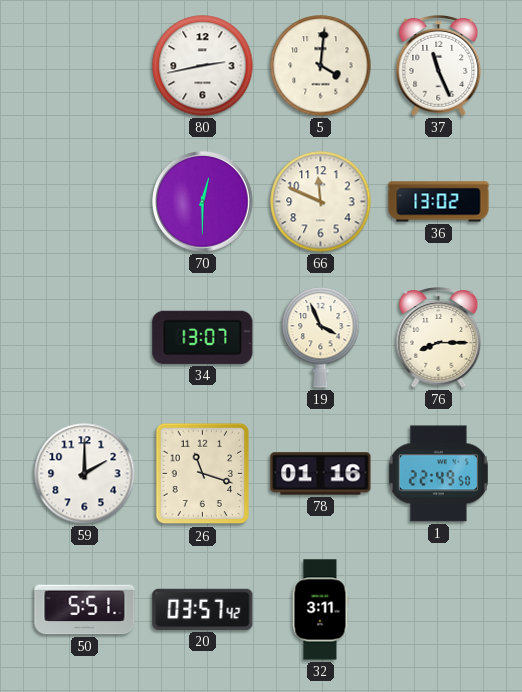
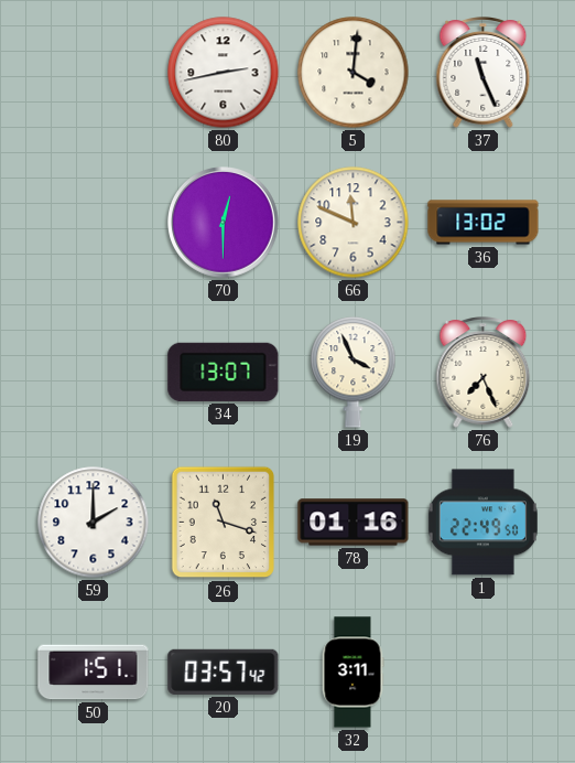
76: 8:15 -> 7:26
50: 5:51 -> 1:51
